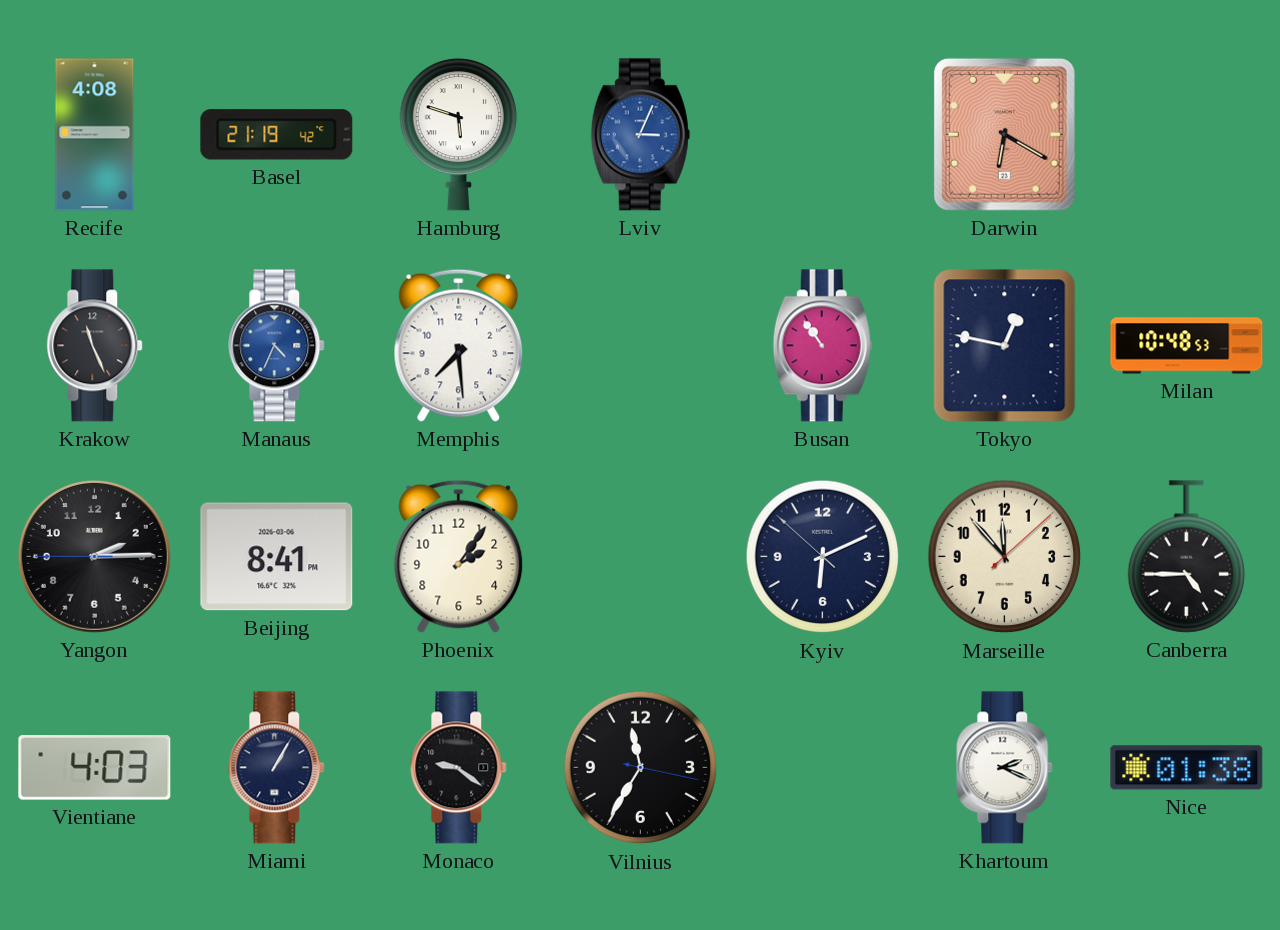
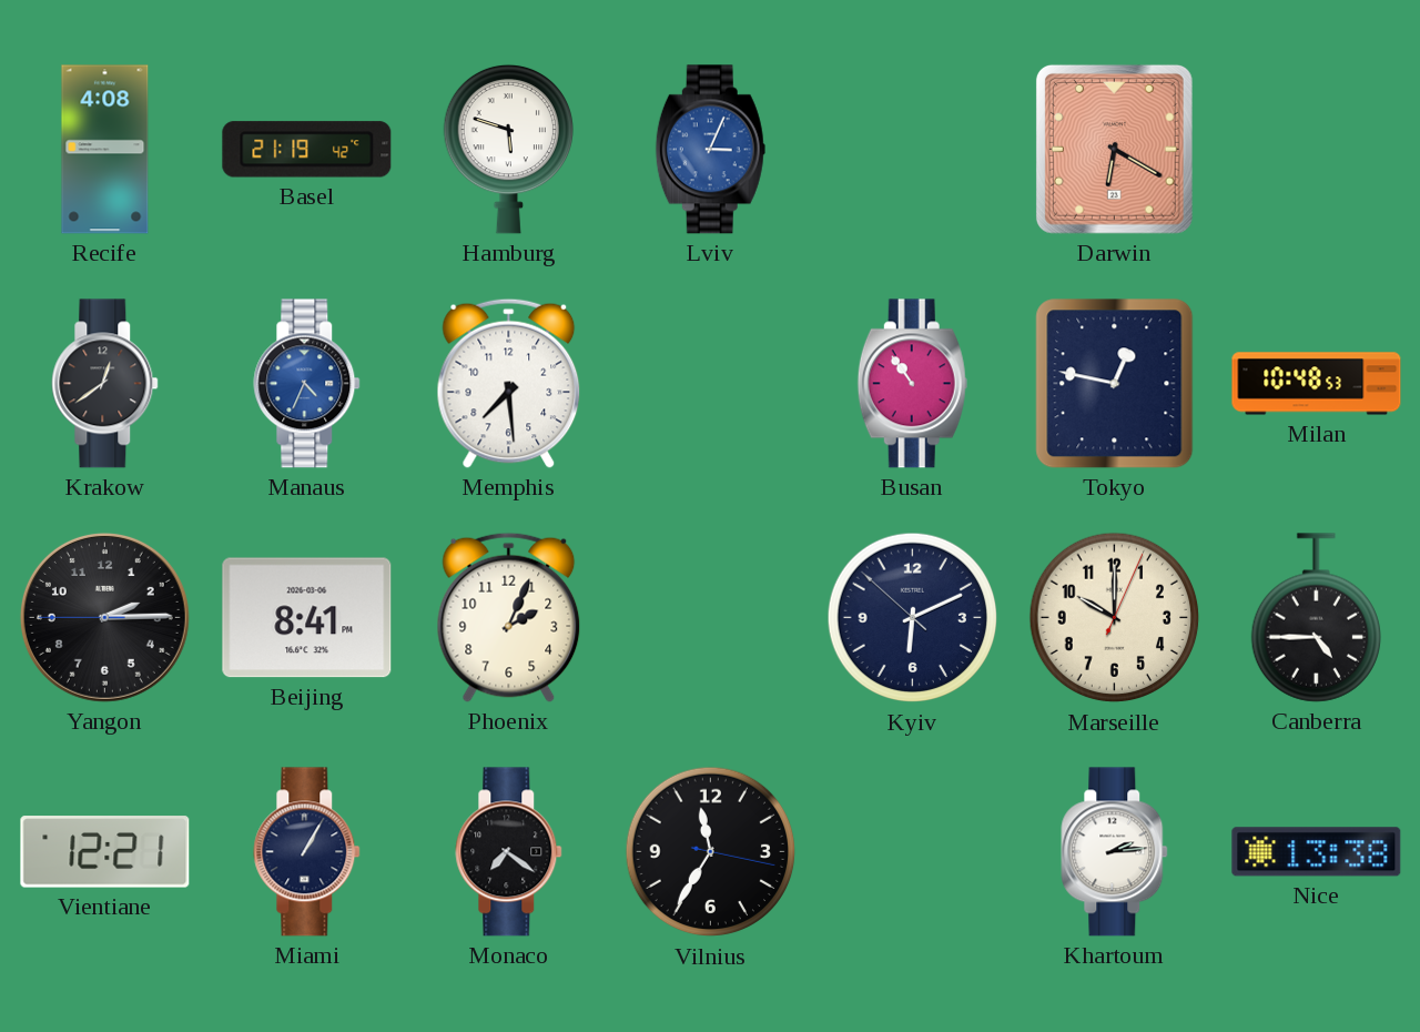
Krakow: 11:26 -> 12:39
Phoenix: 2:06 -> 2:04
Marseille: 11:53 -> 10:00
Vientiane: 4:03 -> 12:21
Monaco: 9:21 -> 7:21
Khartoum: 2:19 -> 2:14
Nice: 01:38 -> 13:38
